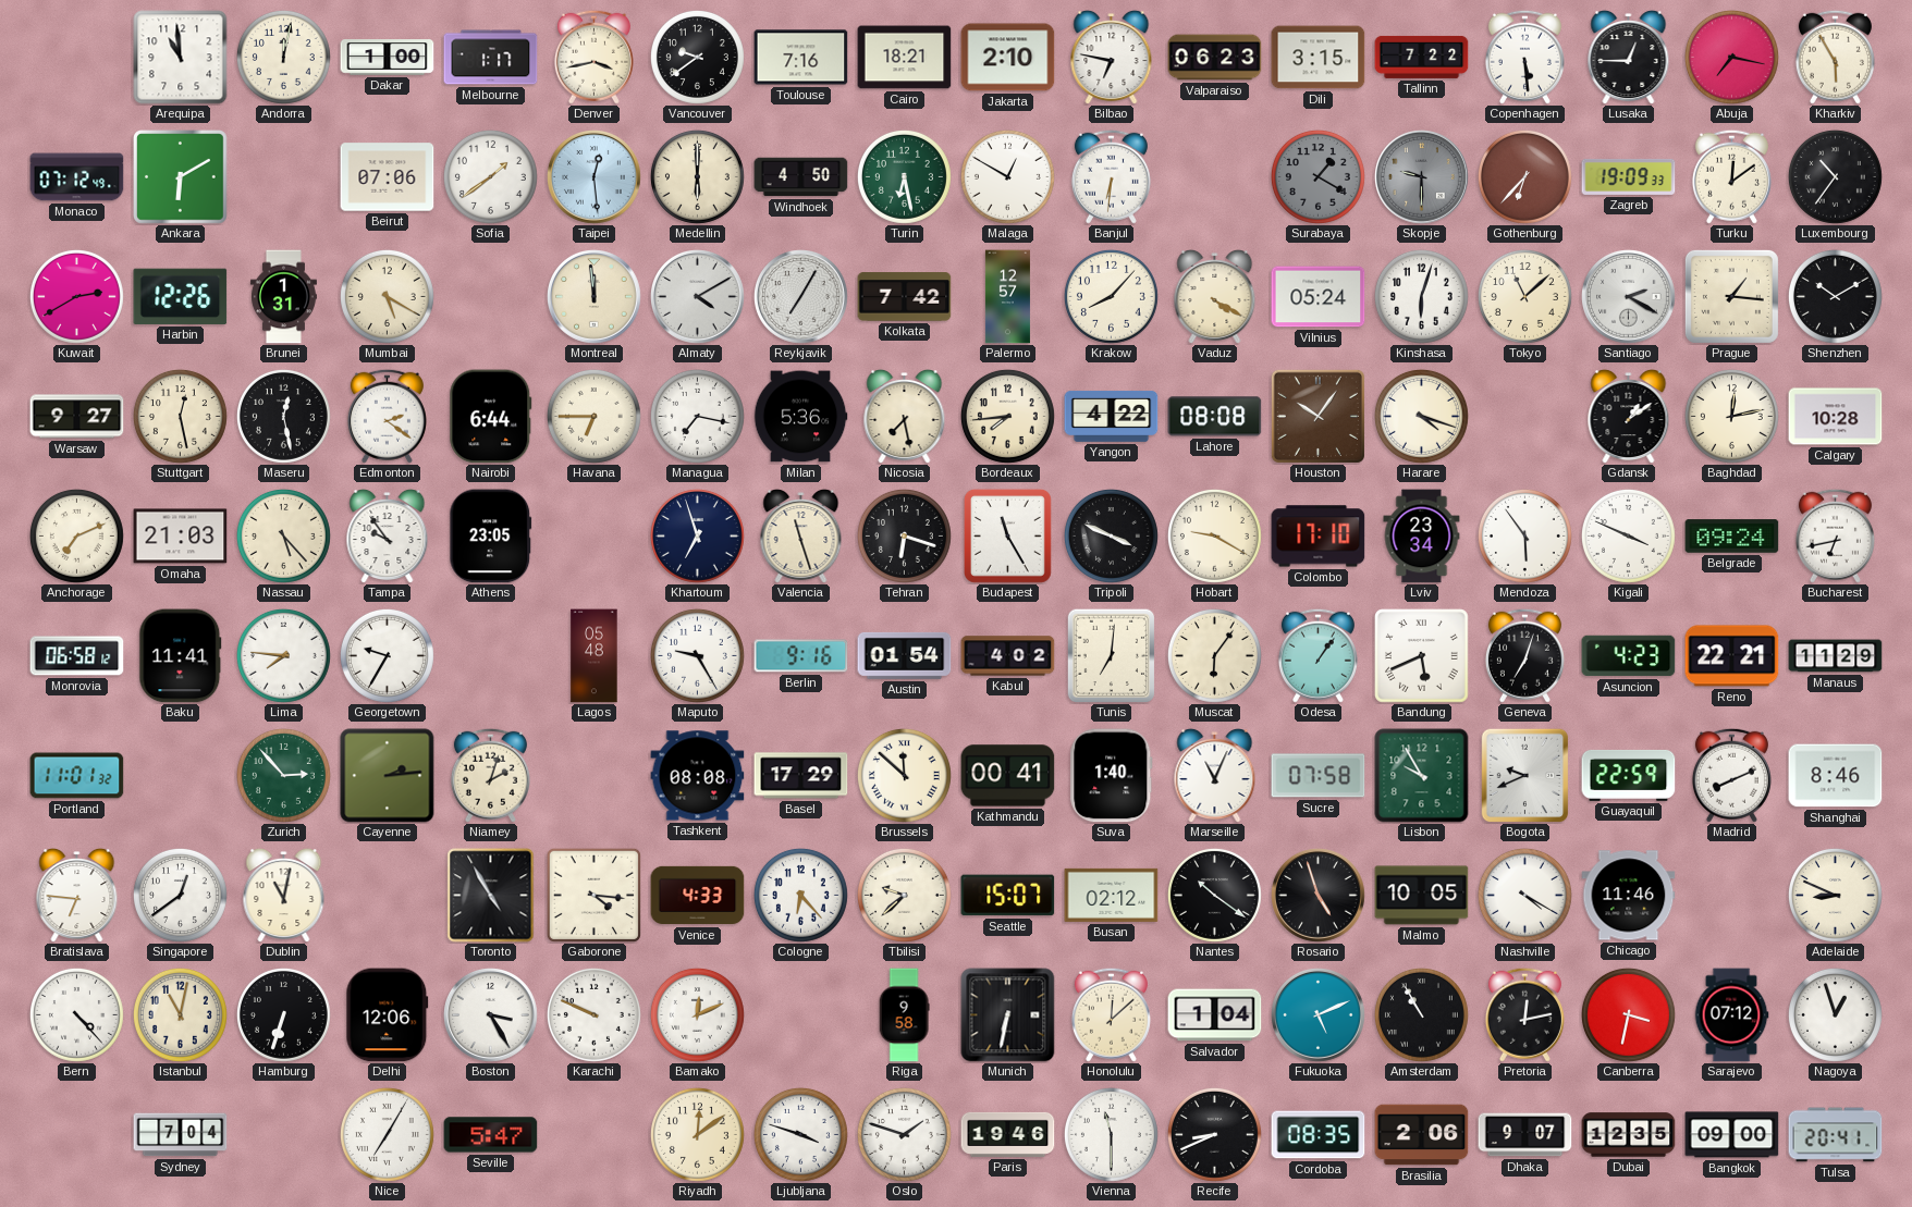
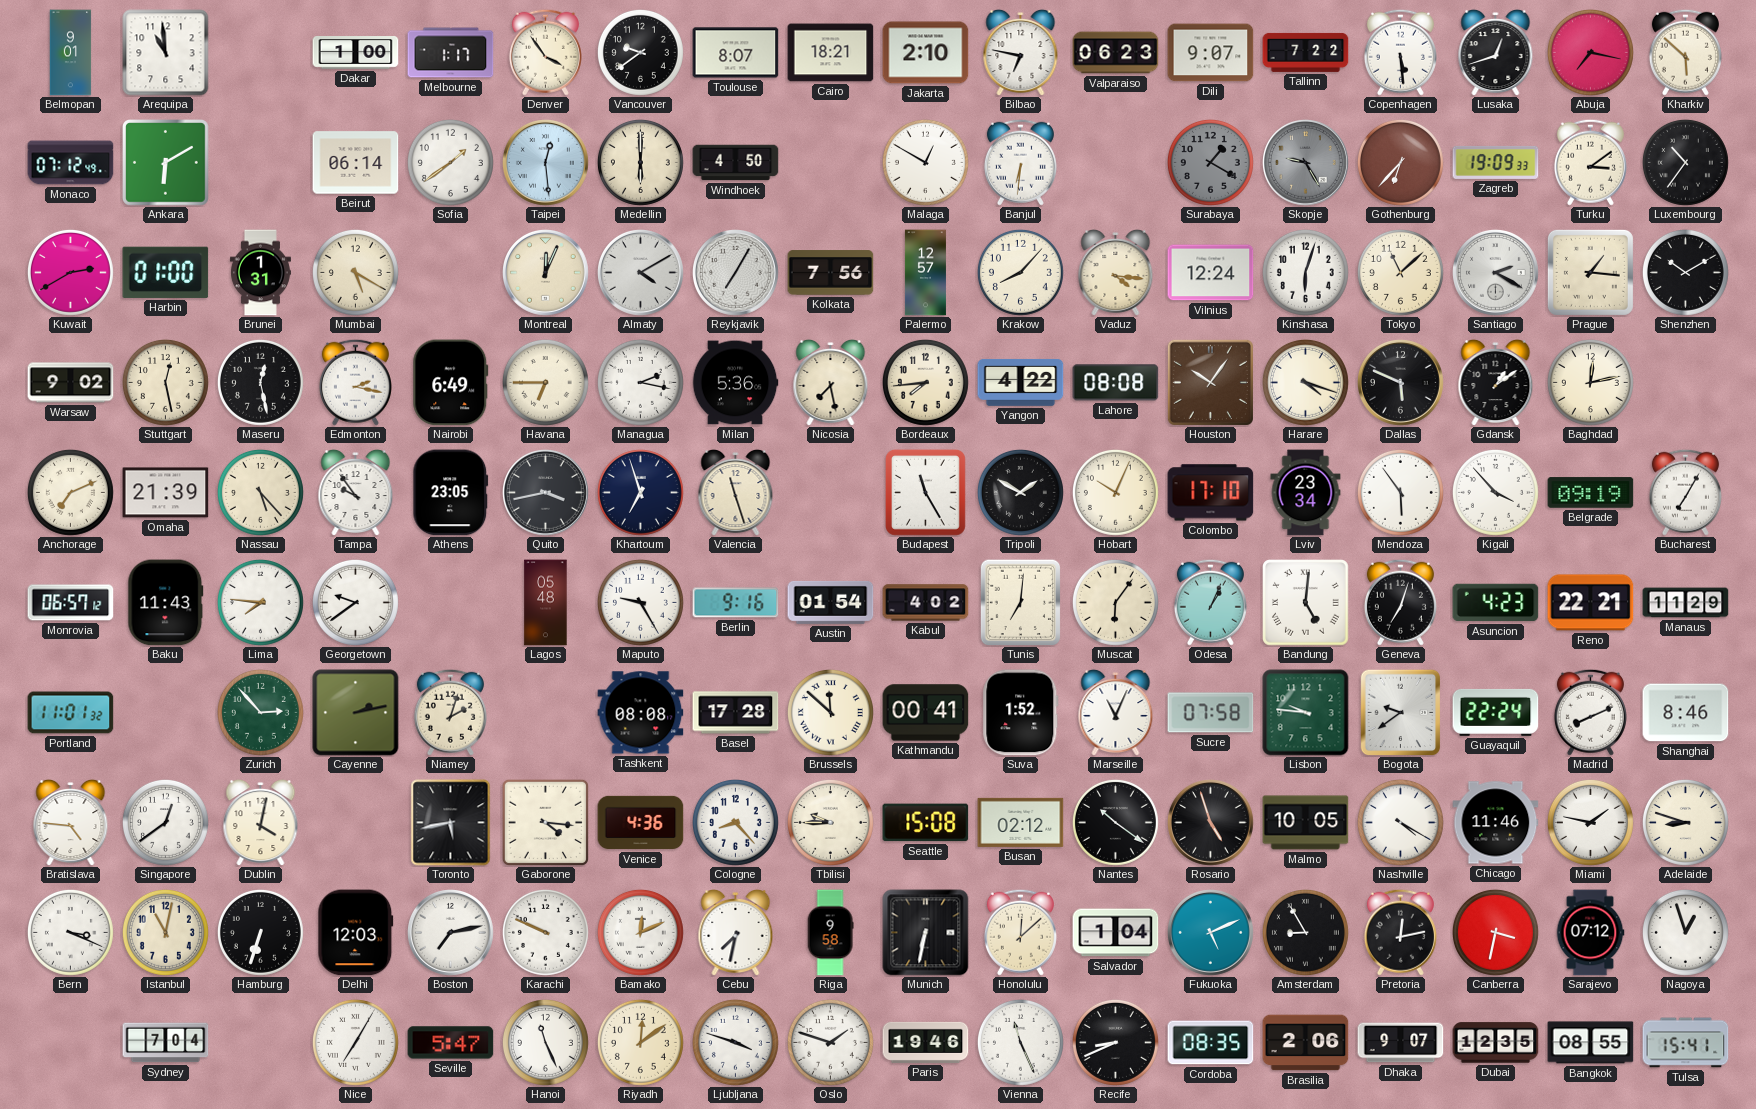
Belmopan: none -> 9:01
Andorra: 12:02 -> none
Denver: 3:43 -> 3:54
Toulouse: 7:16 -> 8:07
Dili: 3:15 -> 9:07
Lusaka: 12:45 -> 12:42
Kharkiv: 5:55 -> 5:52
Beirut: 07:06 -> 06:14
Turin: 6:28 -> none
Skopje: 9:30 -> 9:25
Turku: 12:09 -> 3:09
Harbin: 12:26 -> 01:00
Montreal: 11:59 -> 12:04
Kolkata: 7:42 -> 7:56
Vaduz: 4:20 -> 4:16
Vilnius: 05:24 -> 12:24
Warsaw: 9:27 -> 9:02
Edmonton: 2:21 -> 2:17
Nairobi: 6:44 -> 6:49
Managua: 7:17 -> 2:17
Dallas: none -> 5:49
Calgary: 10:28 -> none
Omaha: 21:03 -> 21:39
Quito: none -> 3:43
Tehran: 6:18 -> none
Tripoli: 3:49 -> 1:50
Hobart: 9:20 -> 10:04
Kigali: 3:49 -> 3:53
Belgrade: 09:24 -> 09:19
Bucharest: 6:43 -> 7:05
Monrovia: 06:58 -> 06:57
Baku: 11:41 -> 11:43
Georgetown: 9:35 -> 9:39
Odesa: 1:06 -> 1:04
Bandung: 5:41 -> 5:01
Cayenne: 2:14 -> 2:13
Basel: 17:29 -> 17:28
Suva: 1:40 -> 1:52
Lisbon: 9:55 -> 9:46
Bogota: 9:41 -> 9:39
Guayaquil: 22:59 -> 22:24
Bratislava: 6:46 -> 4:46
Dublin: 11:02 -> 4:02
Toronto: 4:55 -> 5:43
Venice: 4:33 -> 4:36
Cologne: 6:23 -> 8:23
Tbilisi: 9:38 -> 9:45
Seattle: 15:07 -> 15:08
Miami: none -> 1:47
Adelaide: 8:49 -> 8:48
Bern: 4:23 -> 3:19
Delhi: 12:06 -> 12:03
Boston: 3:25 -> 7:13
Cebu: none -> 7:32
Amsterdam: 10:55 -> 8:55
Hanoi: none -> 11:26
Vienna: 11:30 -> 11:26
Bangkok: 09:00 -> 08:55
Tulsa: 20:41 -> 15:41
